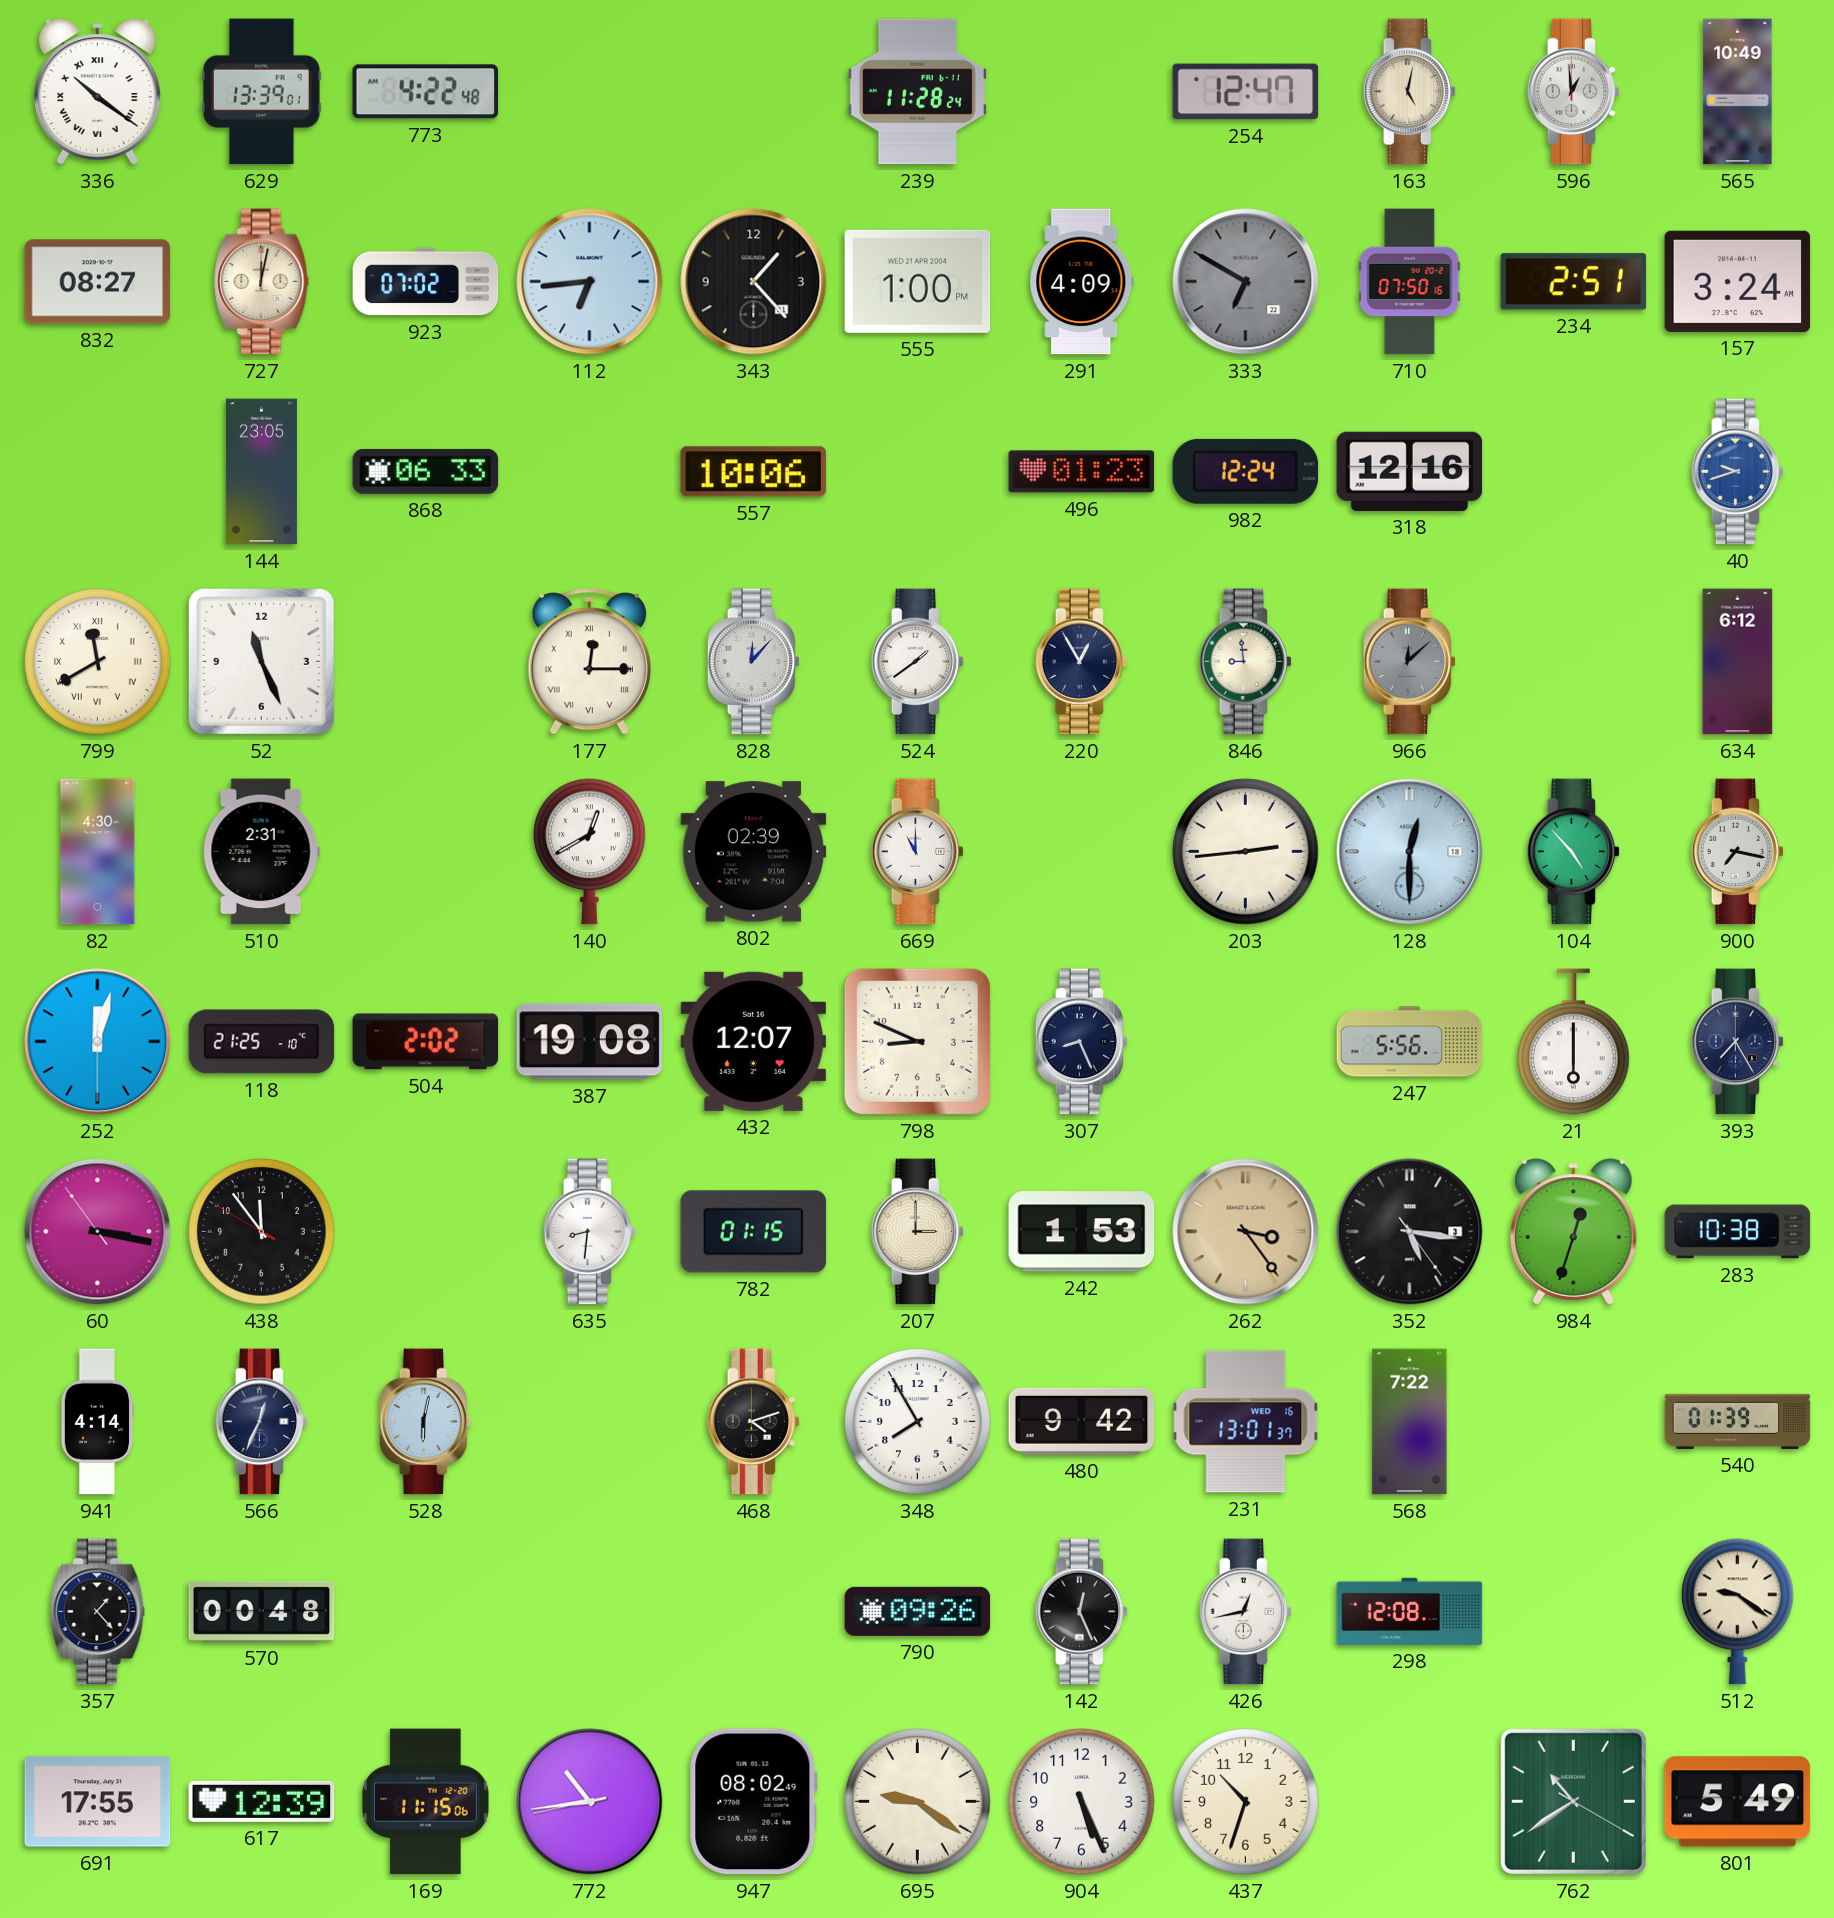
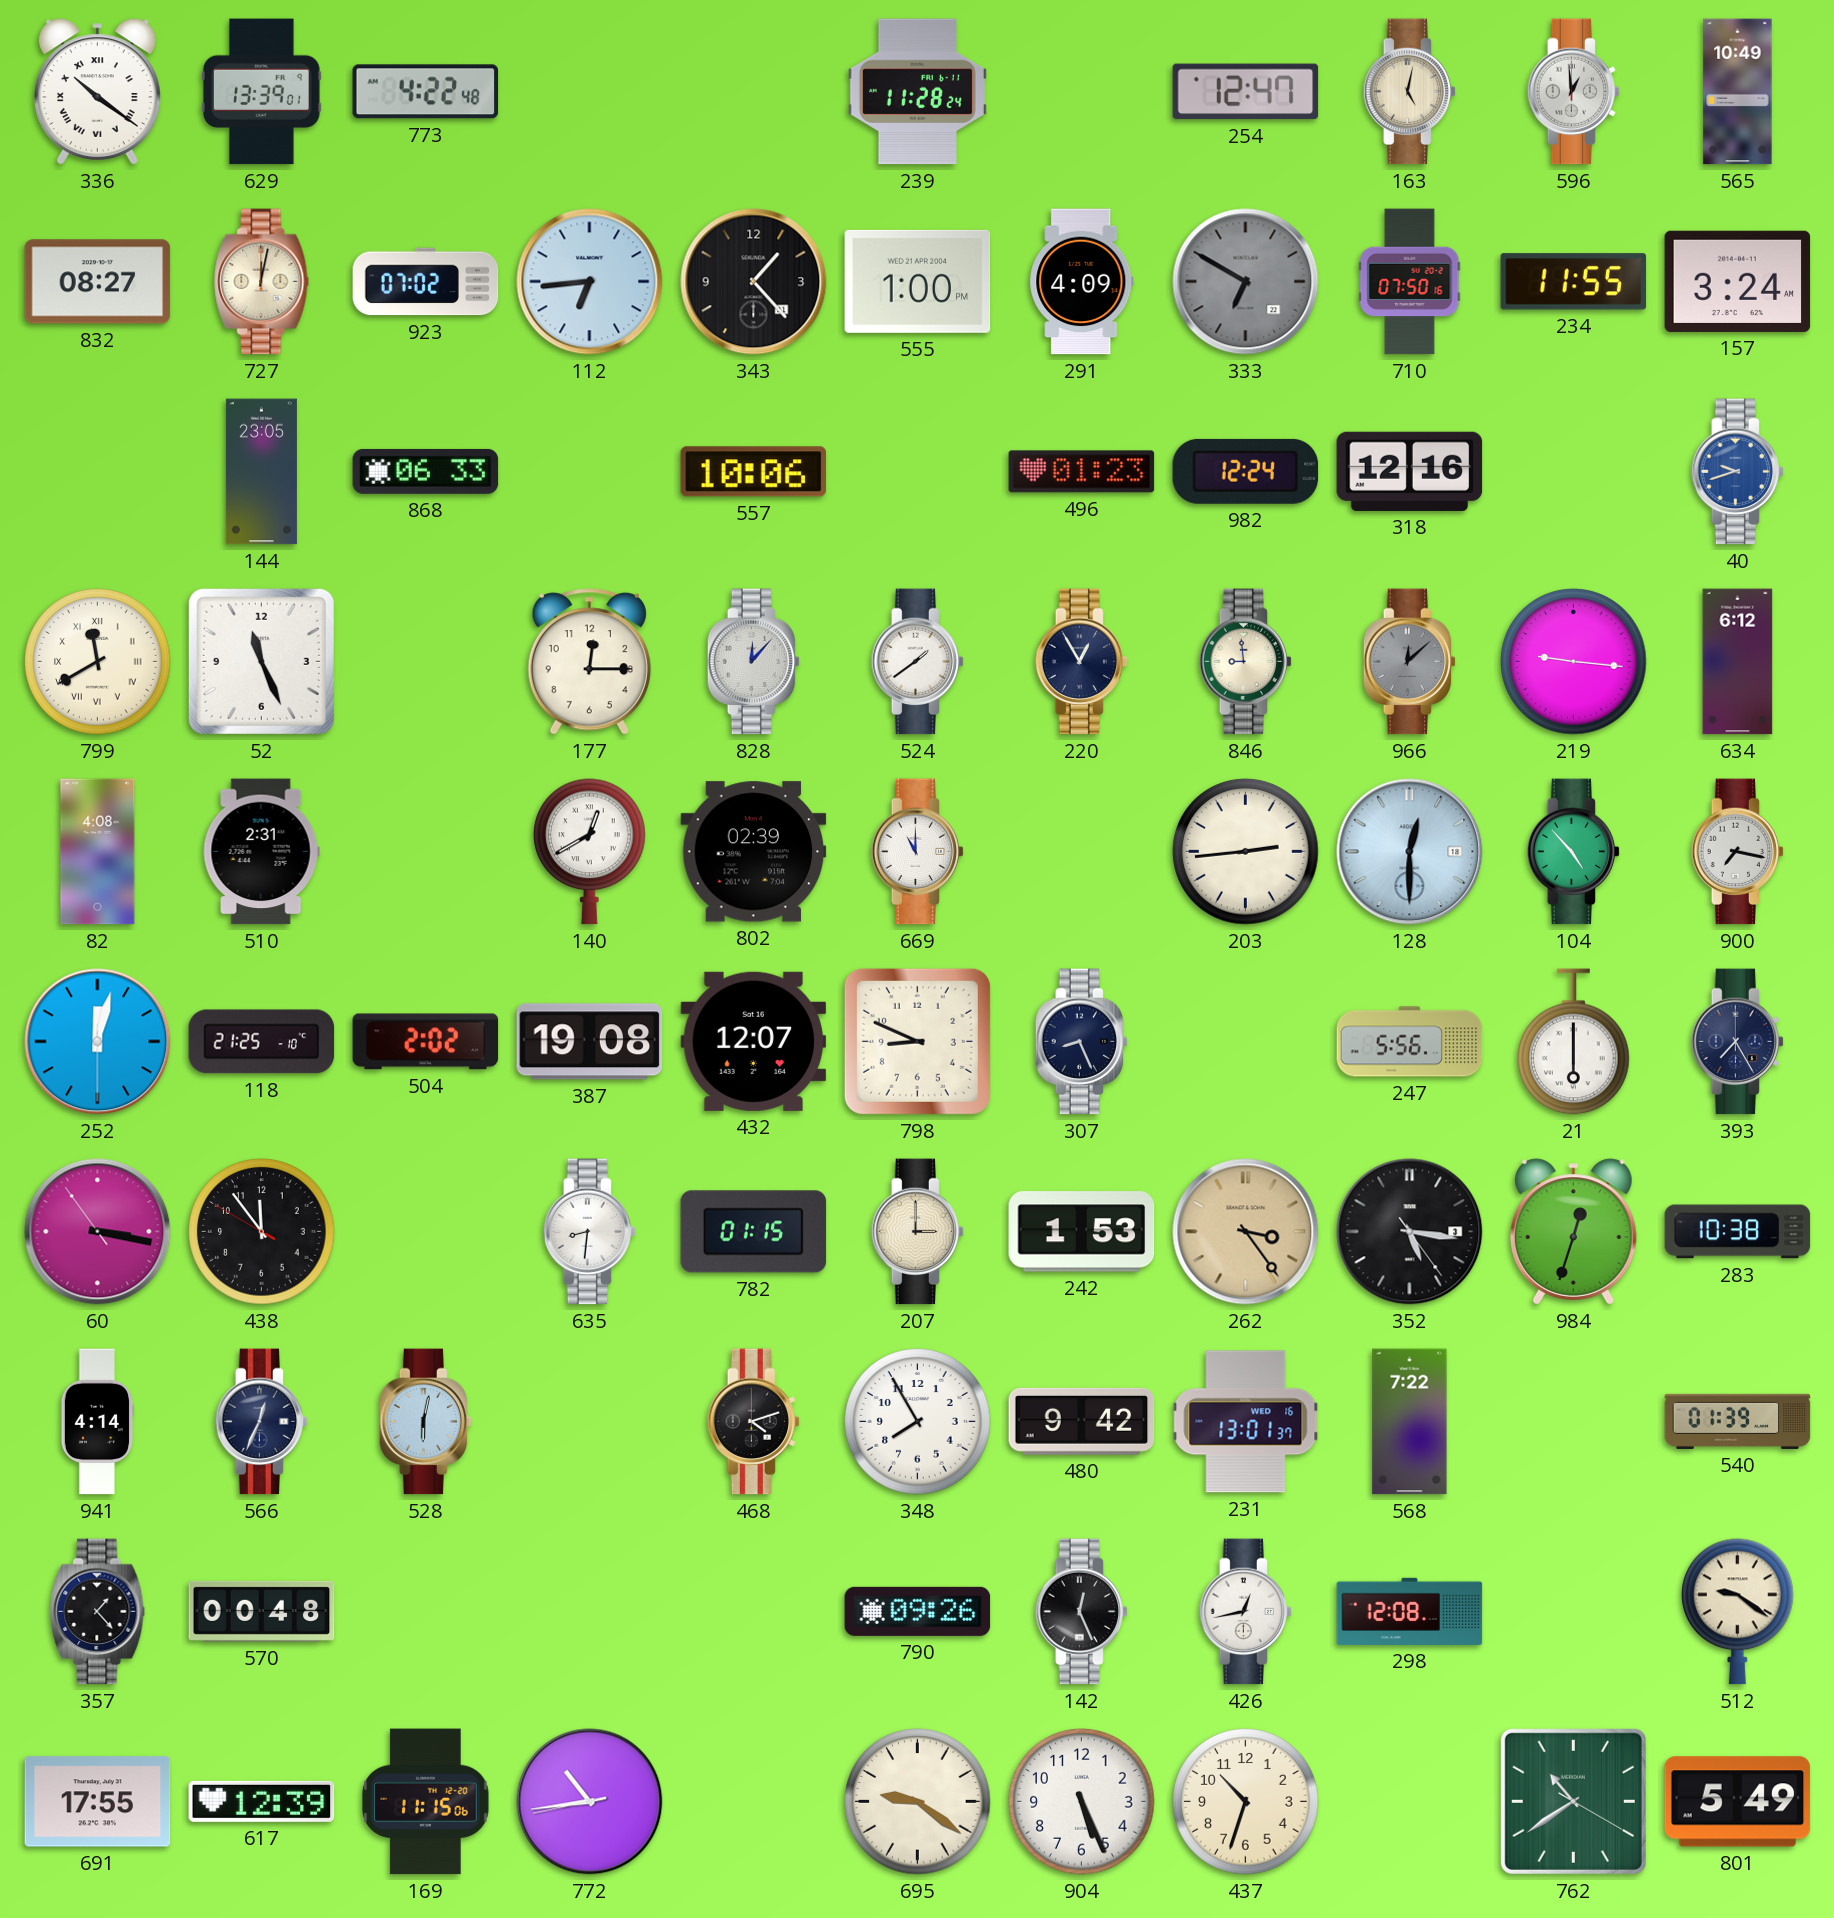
234: 2:51 -> 11:55
177 numerals: Roman -> Arabic
219: none -> 9:16
82: 4:30 -> 4:08
947: 08:02 -> none
